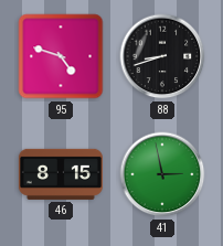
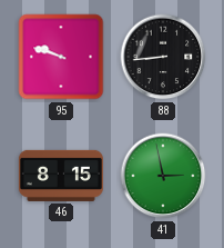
95: 4:48 -> 9:48
88: 8:42 -> 8:44
